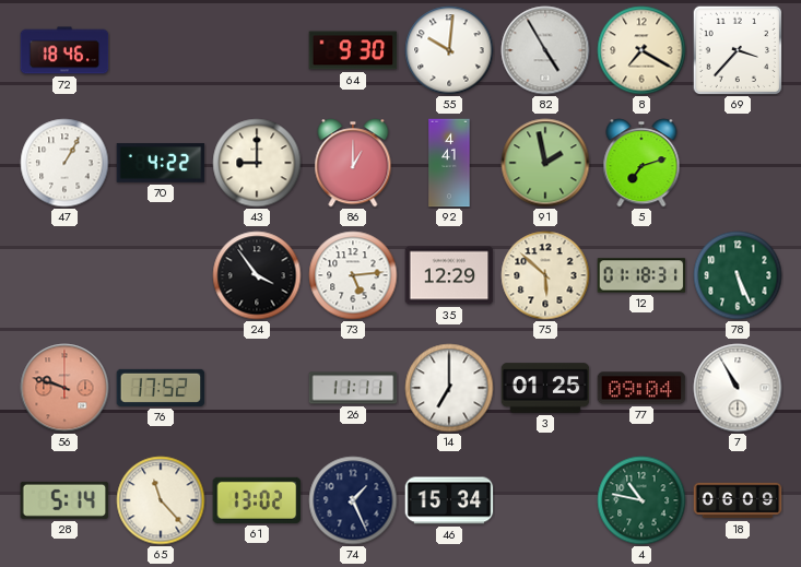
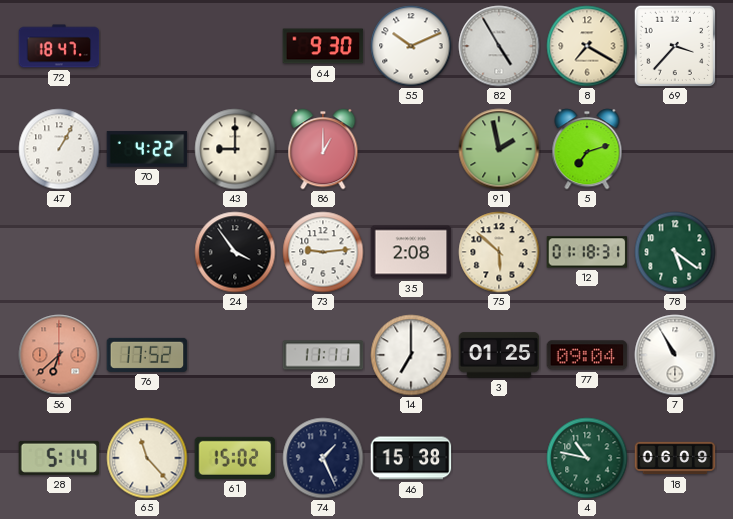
72: 18:46 -> 18:47
55: 10:01 -> 10:11
92: 4:41 -> none
73: 5:14 -> 9:14
35: 12:29 -> 2:08
78: 5:26 -> 5:21
56: 9:48 -> 6:38
61: 13:02 -> 15:02
46: 15:34 -> 15:38
